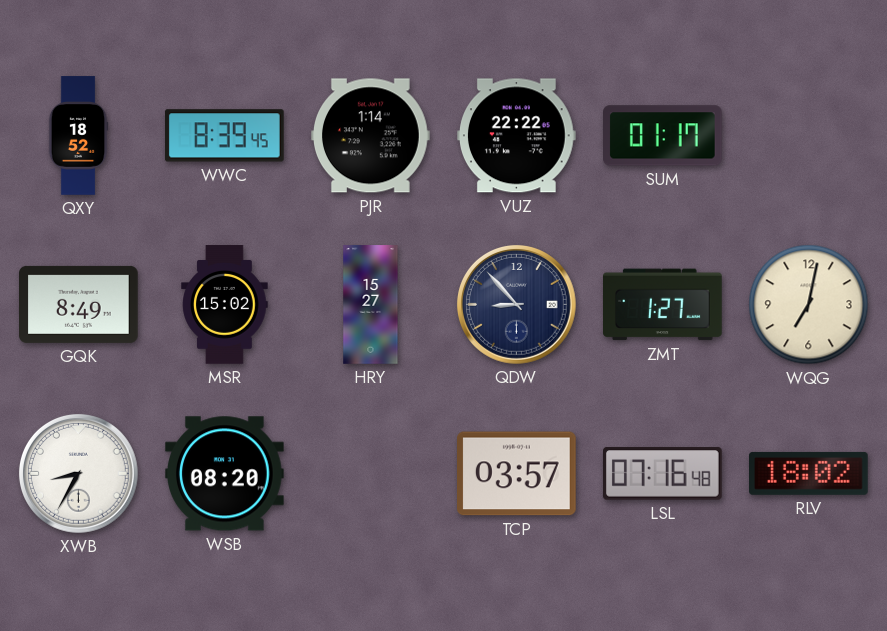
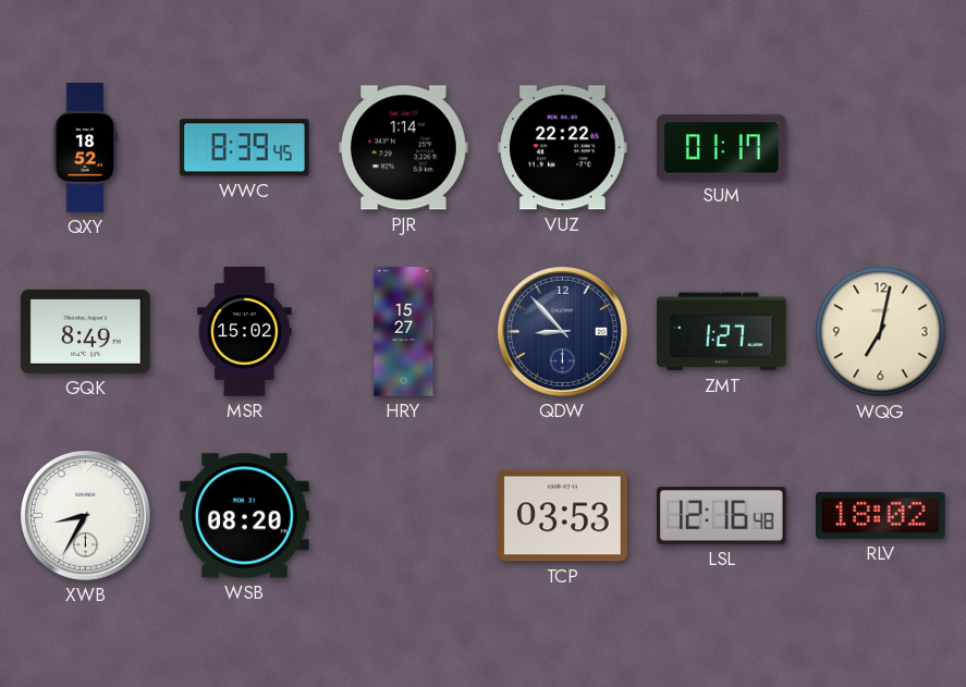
TCP: 03:57 -> 03:53
LSL: 07:16 -> 12:16
